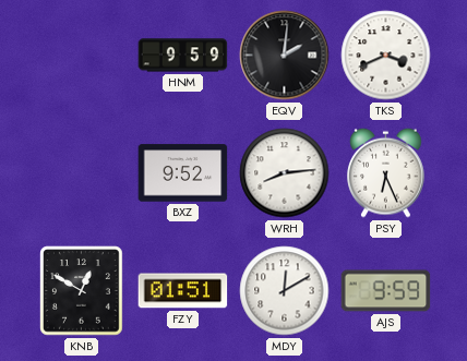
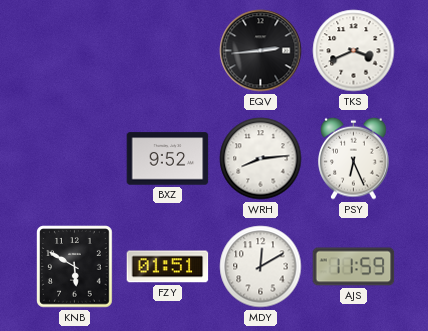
HNM: 9:59 -> none
EQV: 2:01 -> 2:44
KNB: 12:50 -> 5:50
AJS: 9:59 -> 11:59
